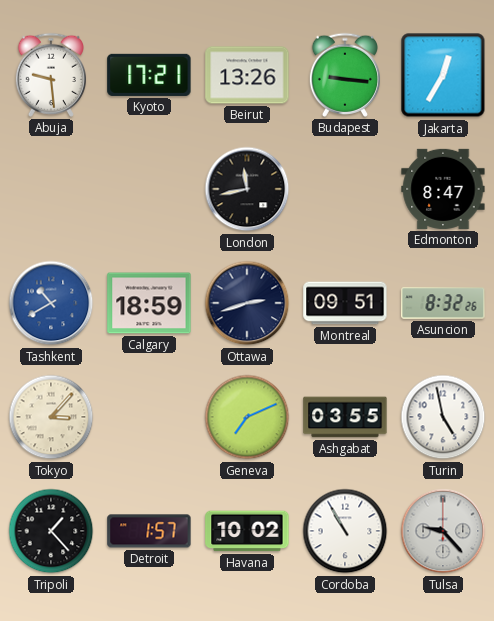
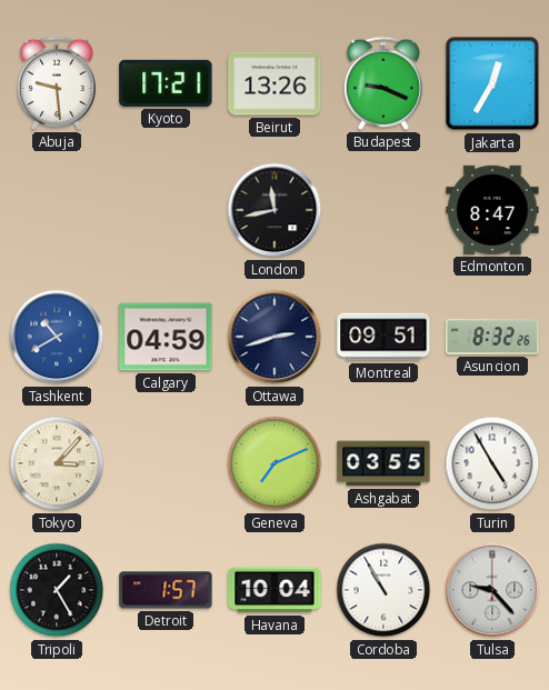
Budapest: 9:16 -> 9:19
Calgary: 18:59 -> 04:59
Turin: 4:58 -> 4:55
Tripoli: 1:23 -> 1:25
Havana: 10:02 -> 10:04
